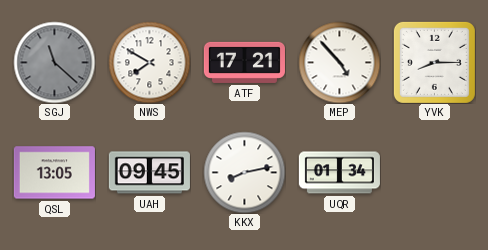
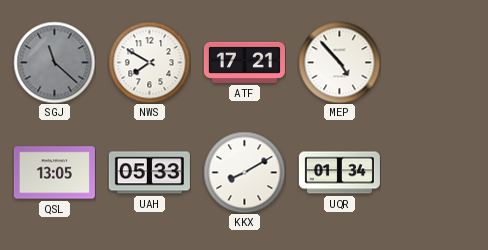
YVK: 8:15 -> none
UAH: 09:45 -> 05:33
KKX: 8:13 -> 8:10
